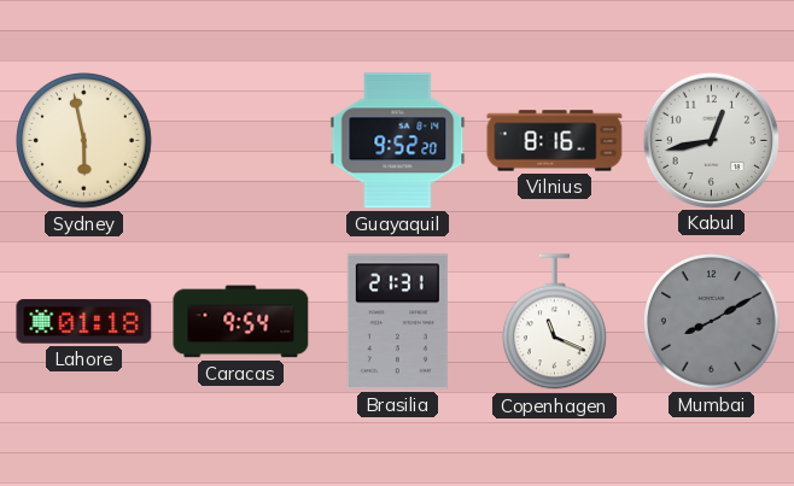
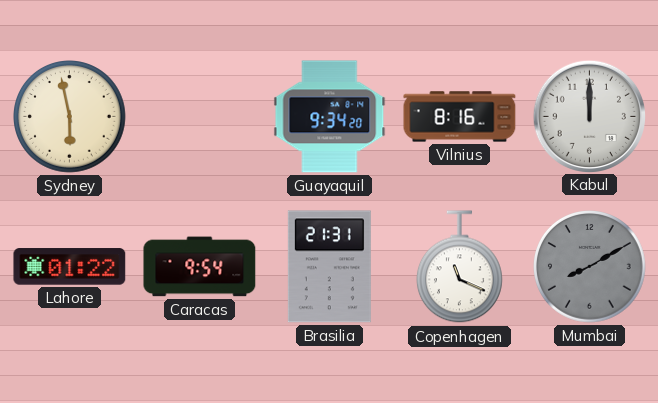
Guayaquil: 9:52 -> 9:34
Kabul: 12:43 -> 12:00
Lahore: 01:18 -> 01:22
